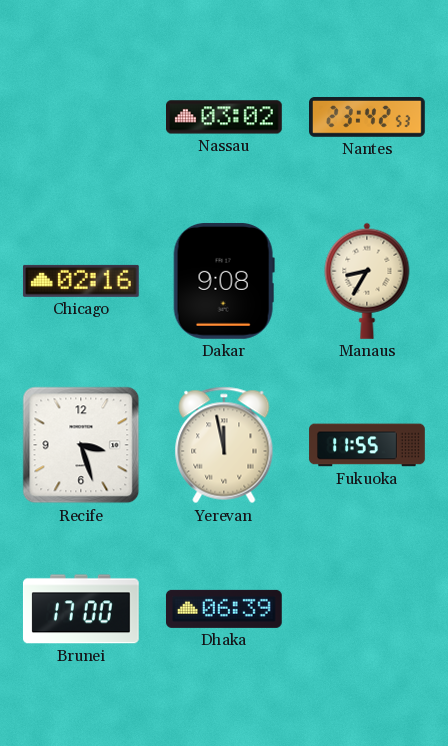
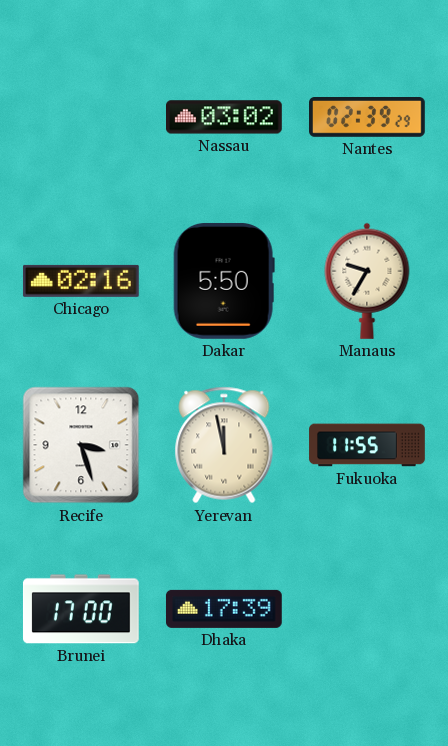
Nantes: 23:42 -> 02:39
Dakar: 9:08 -> 5:50
Manaus: 8:35 -> 9:35
Dhaka: 06:39 -> 17:39
